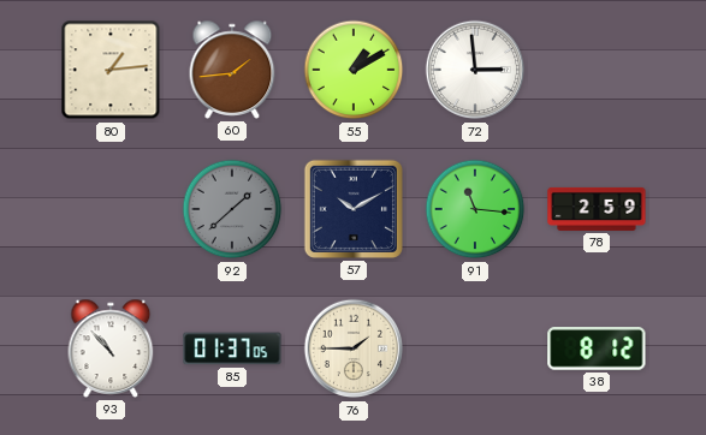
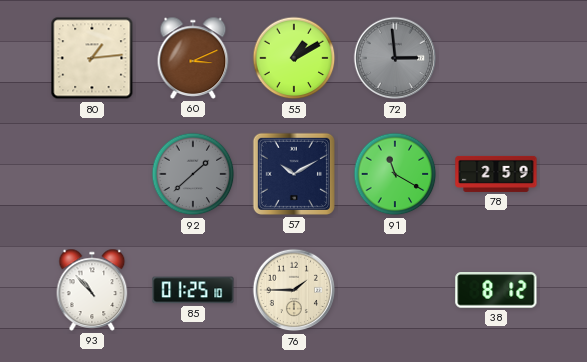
60: 1:44 -> 3:11
72 dial: white -> grey
91: 11:16 -> 11:20
85: 01:37 -> 01:25
